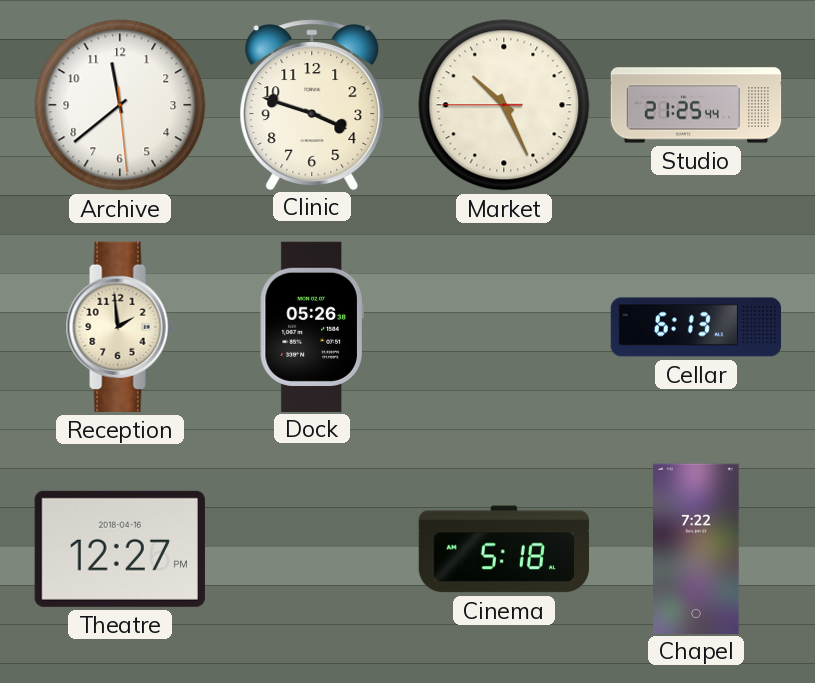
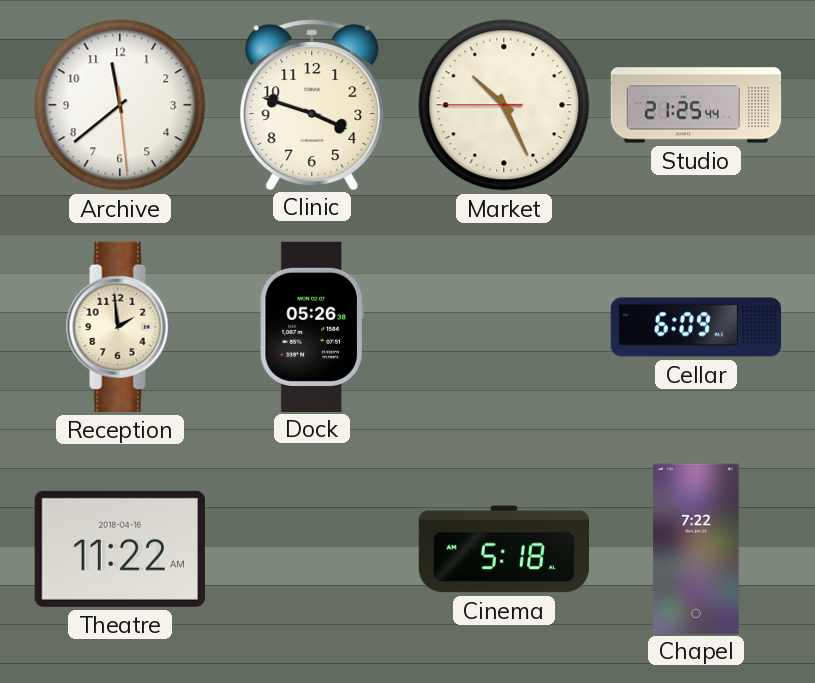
Cellar: 6:13 -> 6:09
Theatre: 12:27 -> 11:22
